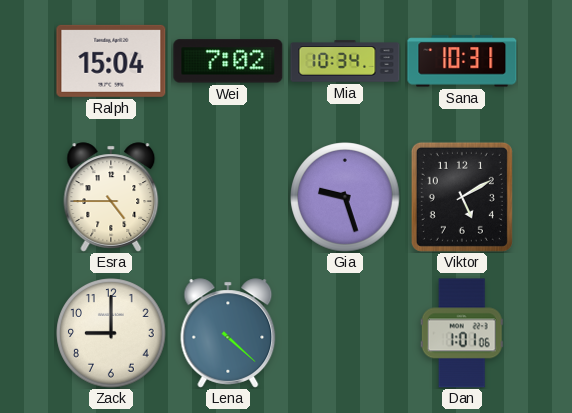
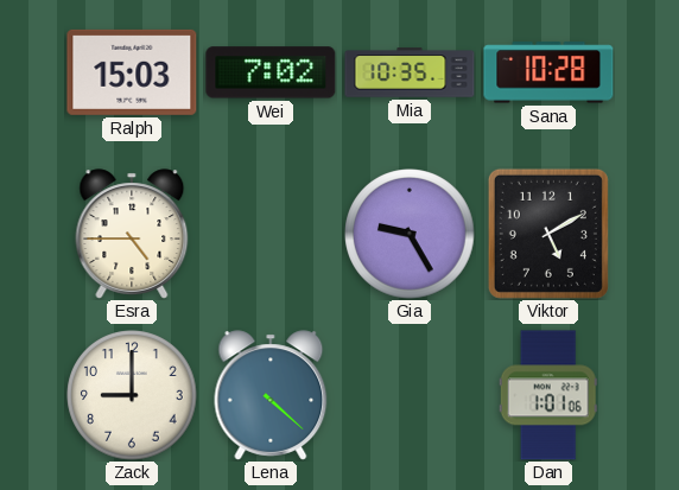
Ralph: 15:04 -> 15:03
Mia: 10:34 -> 10:35
Sana: 10:31 -> 10:28
Gia: 9:27 -> 9:25
